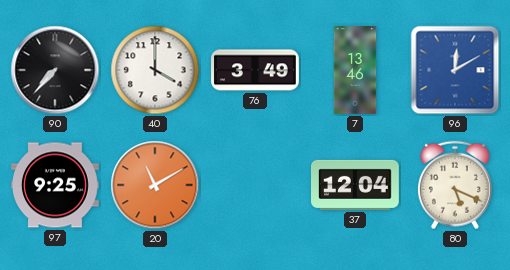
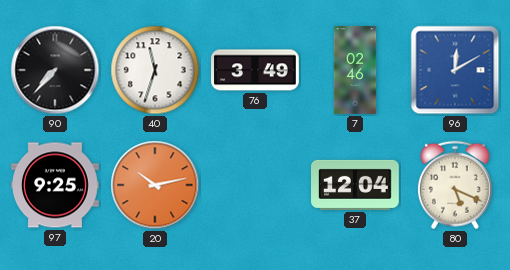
40: 4:00 -> 11:33
7: 13:46 -> 02:46
20: 11:10 -> 10:13
